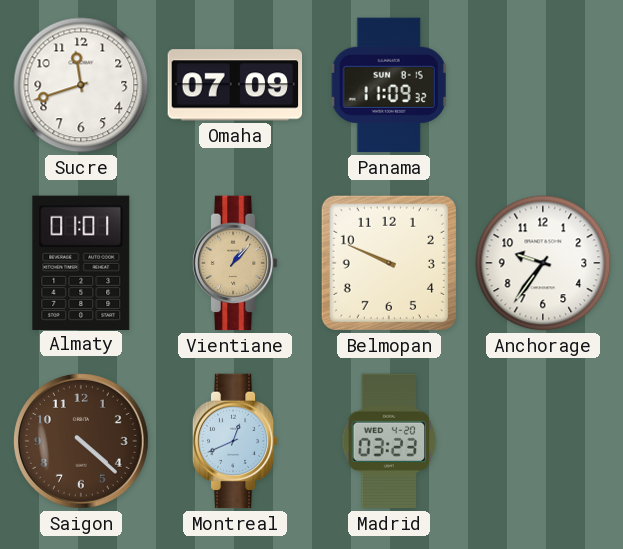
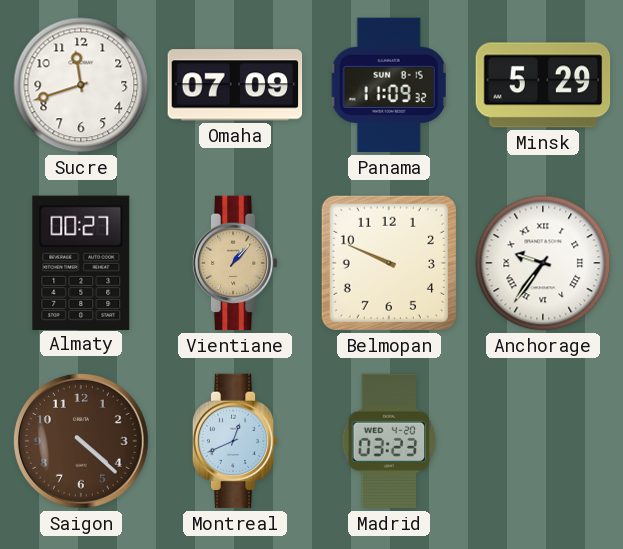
Minsk: none -> 5:29
Almaty: 01:01 -> 00:27
Anchorage numerals: Arabic -> Roman
